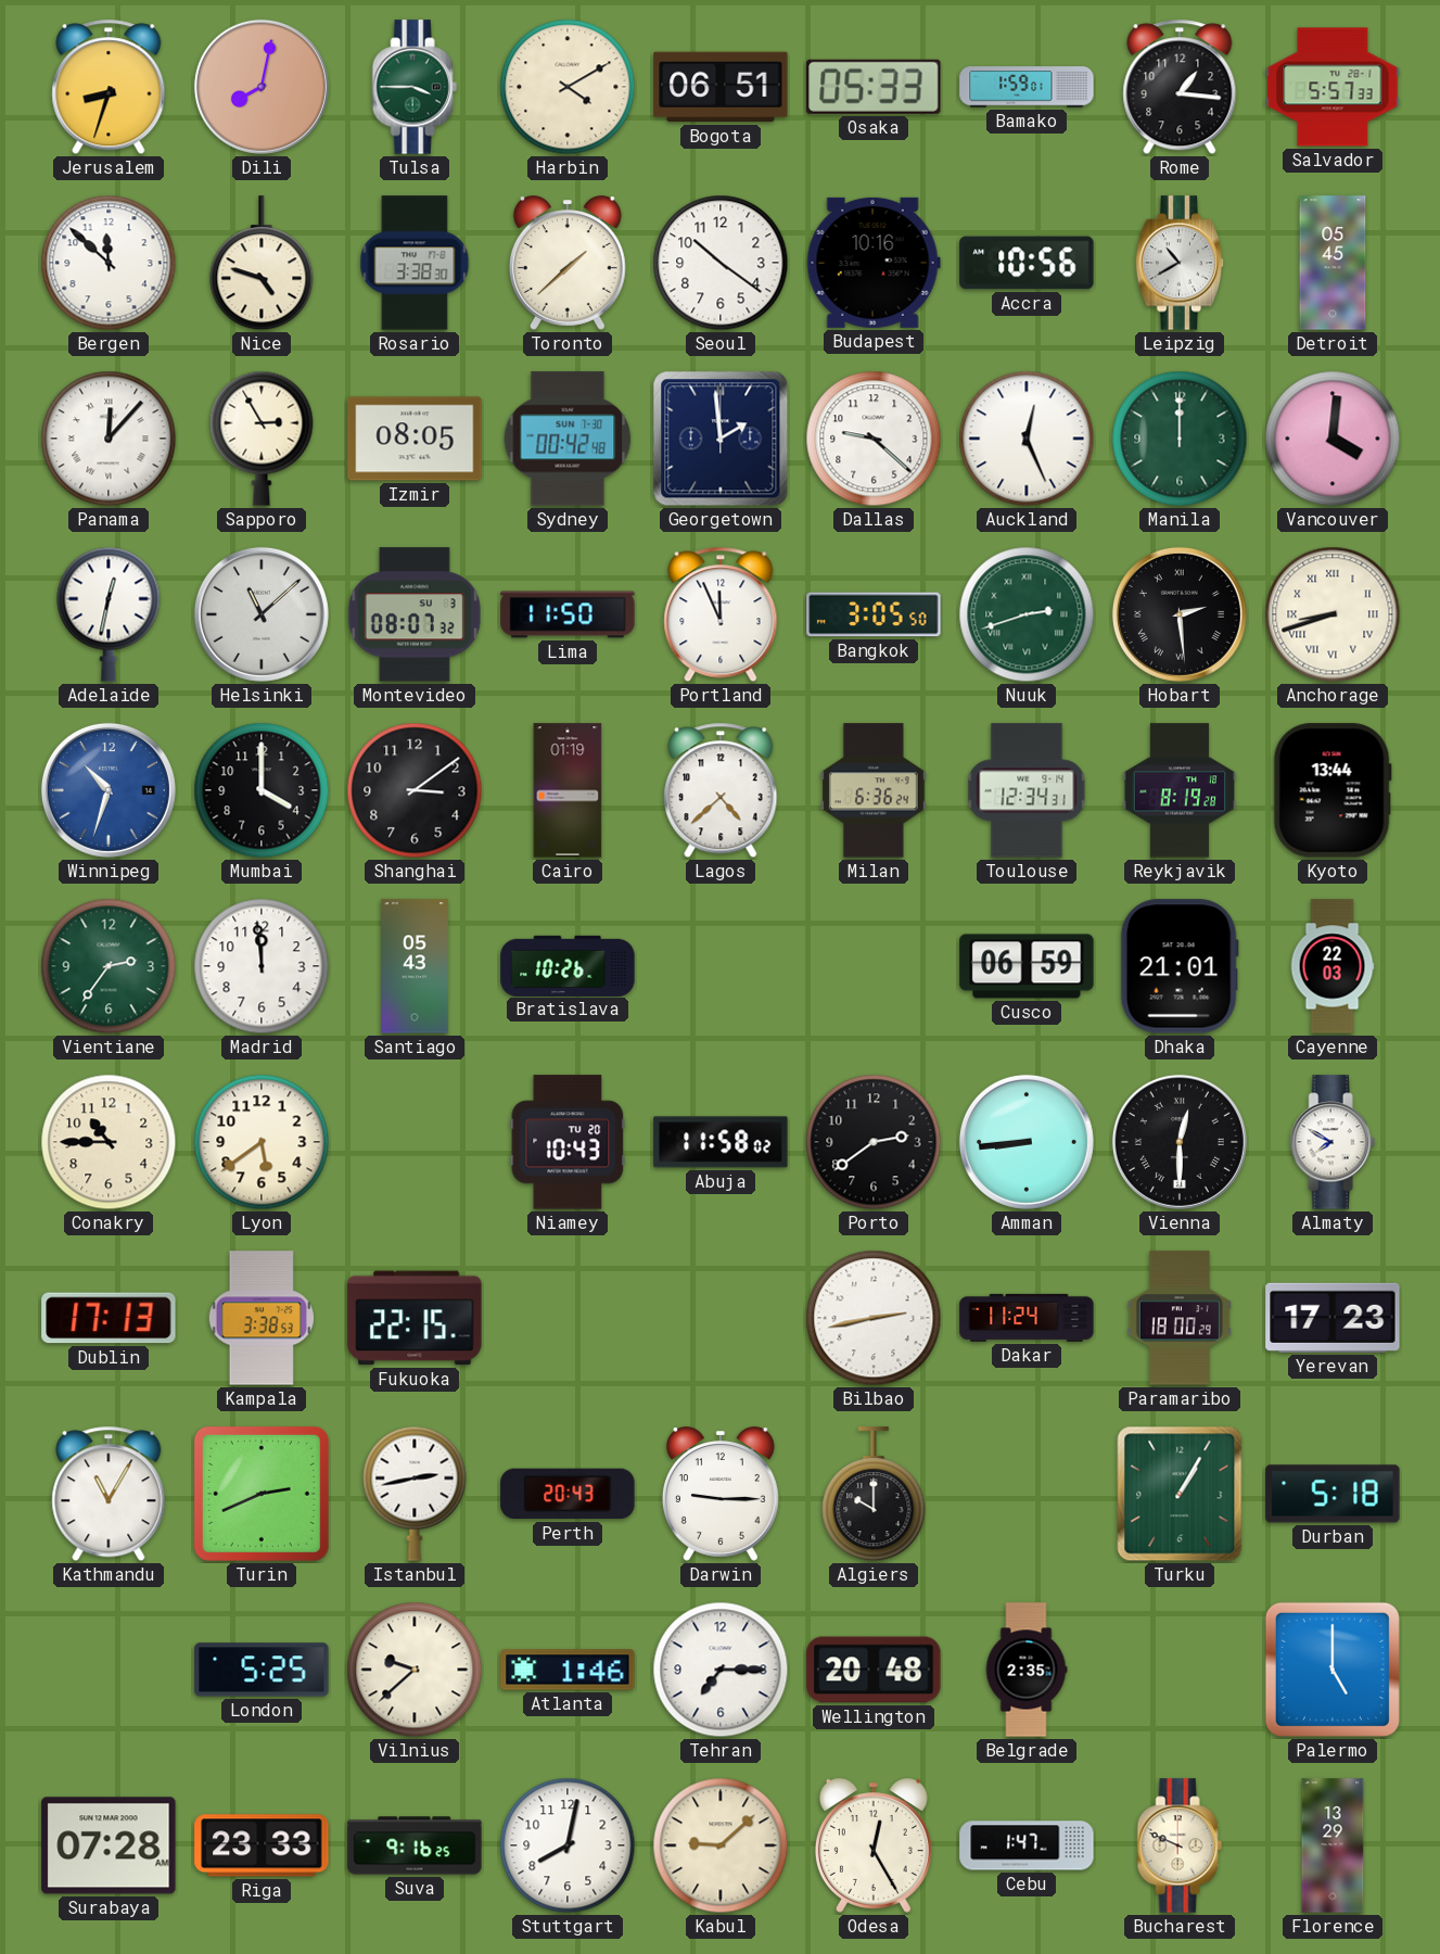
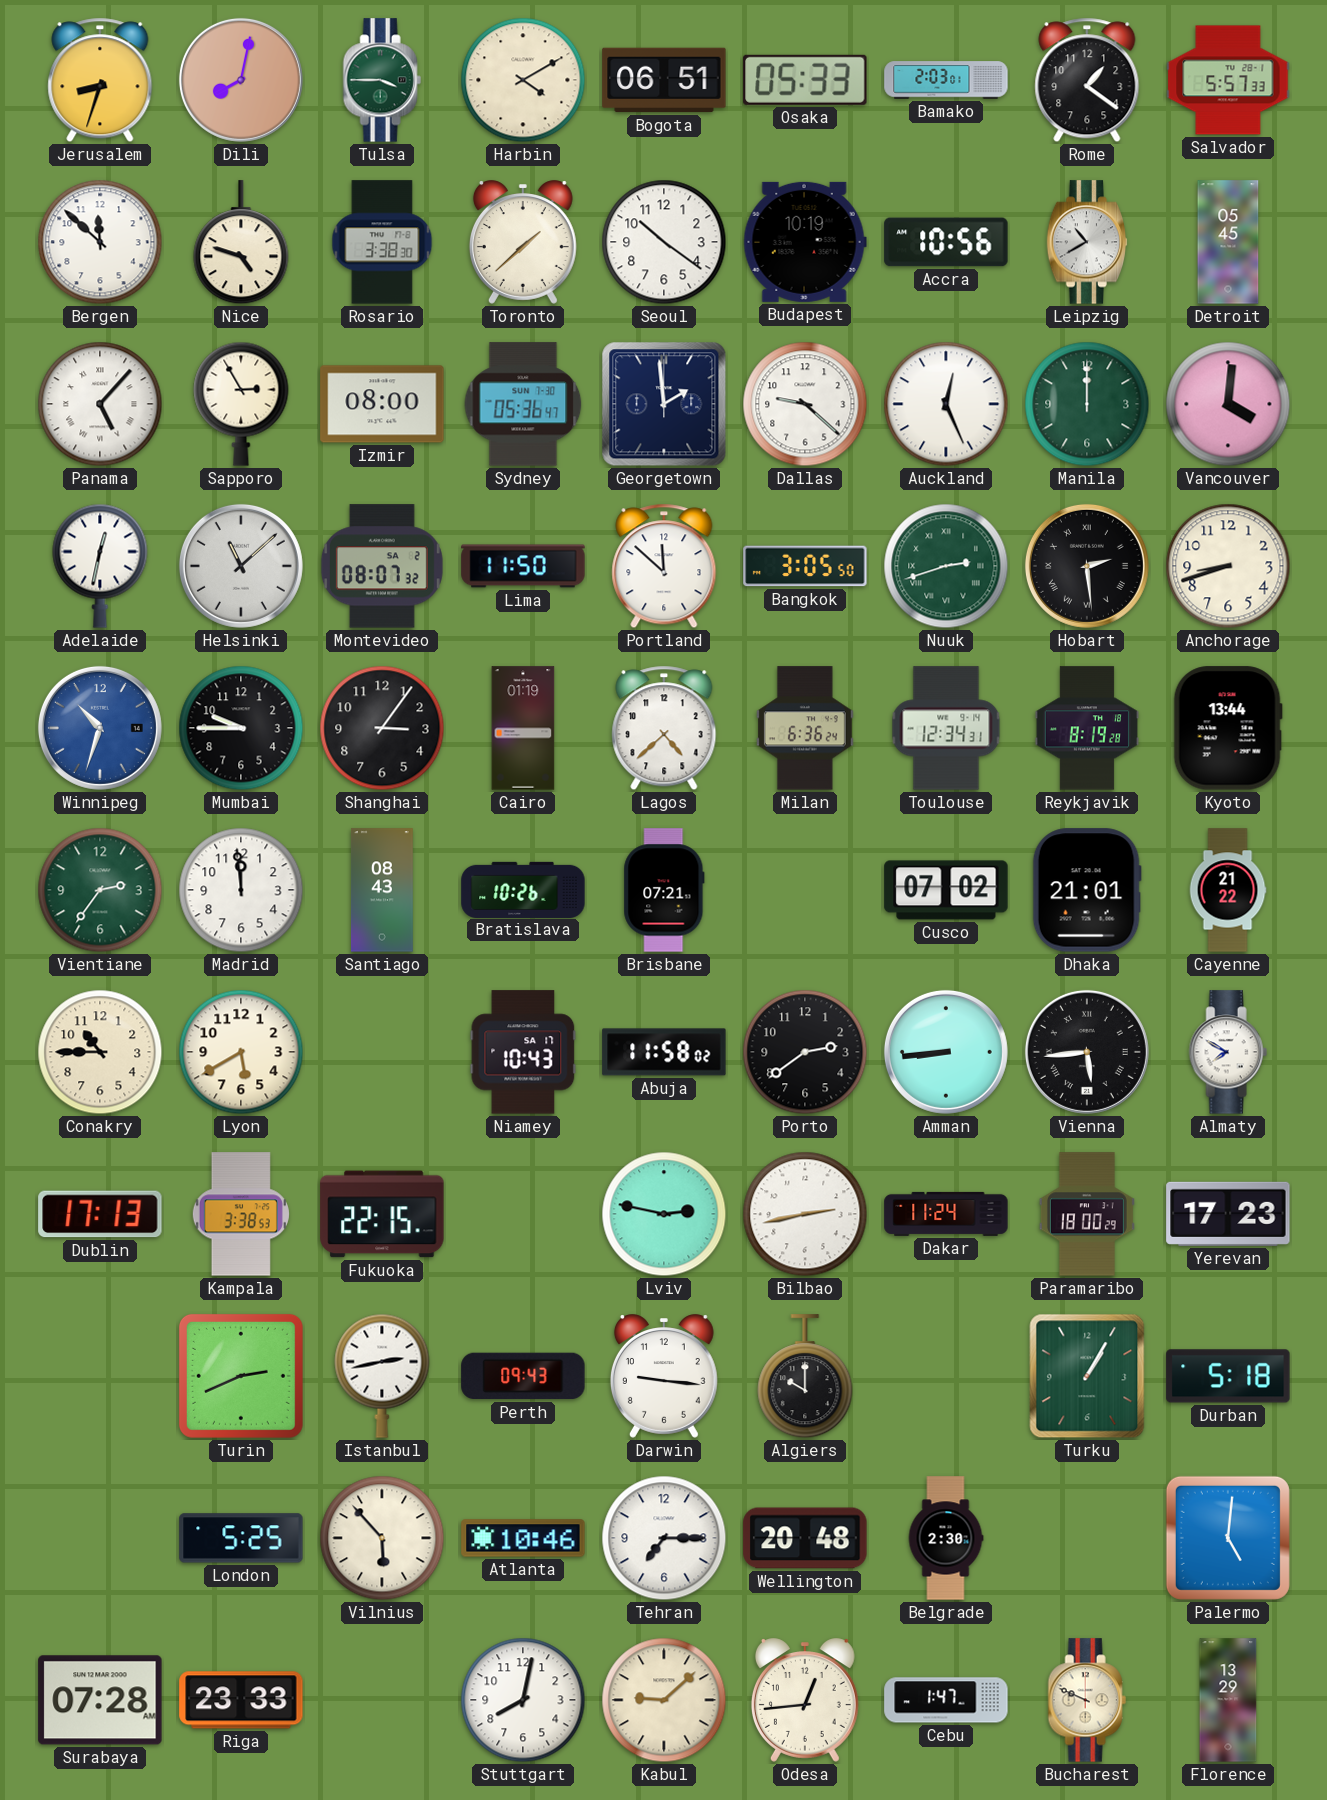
Bamako: 1:59 -> 2:03
Rome: 1:16 -> 1:21
Budapest: 10:16 -> 10:19
Panama: 12:07 -> 5:07
Izmir: 08:05 -> 08:00
Sydney: 00:42 -> 05:36
Montevideo date: SU 3 -> SA 2
Portland: 11:56 -> 11:52
Anchorage numerals: Roman -> Arabic
Mumbai: 4:00 -> 9:45
Shanghai: 3:09 -> 3:06
Santiago: 05:43 -> 08:43
Brisbane: none -> 07:21
Cusco: 06:59 -> 07:02
Cayenne: 22:03 -> 21:22
Lyon: 5:39 -> 5:40
Niamey date: TU 20 -> SA 17
Vienna: 12:30 -> 5:44
Lviv: none -> 2:47
Kathmandu: 11:05 -> none
Perth: 20:43 -> 09:43
Darwin: 9:15 -> 9:16
Vilnius: 9:38 -> 5:53
Atlanta: 1:46 -> 10:46
Belgrade: 2:35 -> 2:30
Palermo: 5:00 -> 5:01
Suva: 9:16 -> none
Odesa: 12:25 -> 12:44
